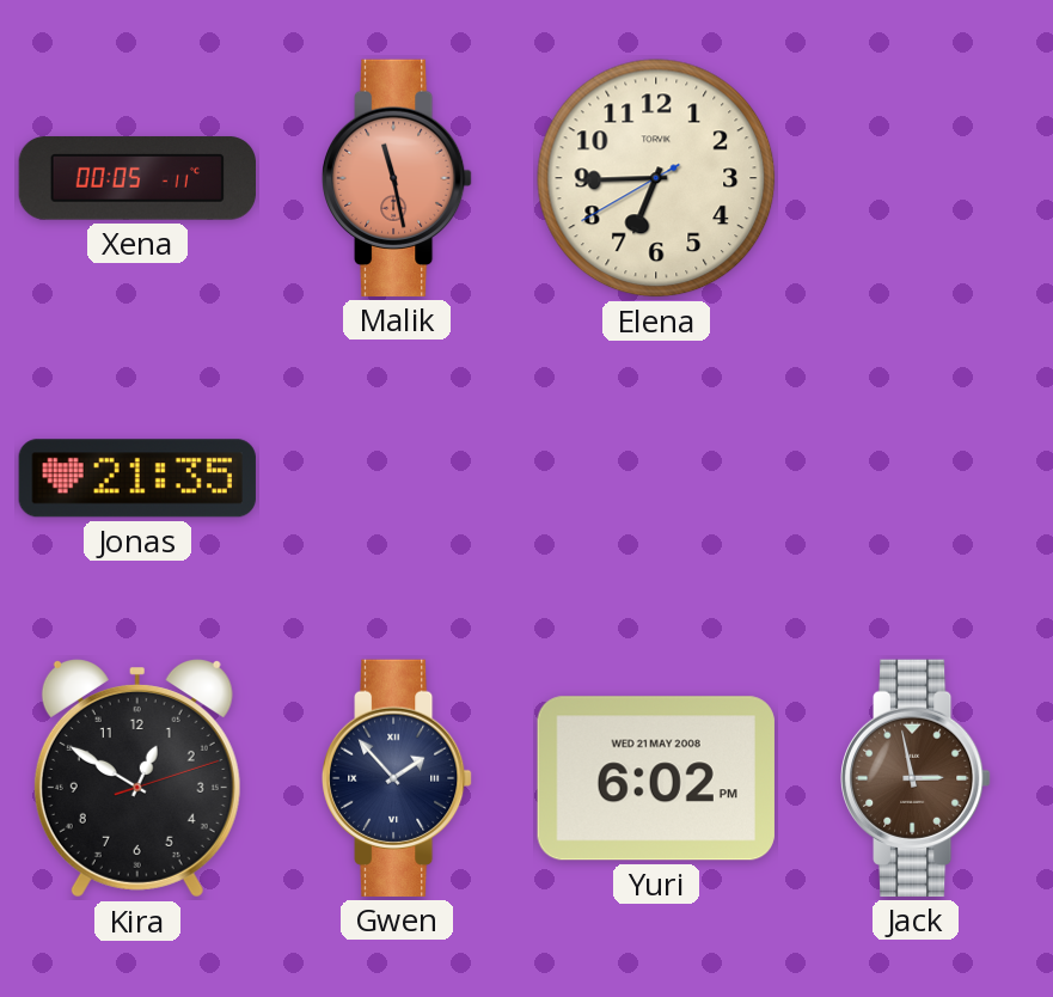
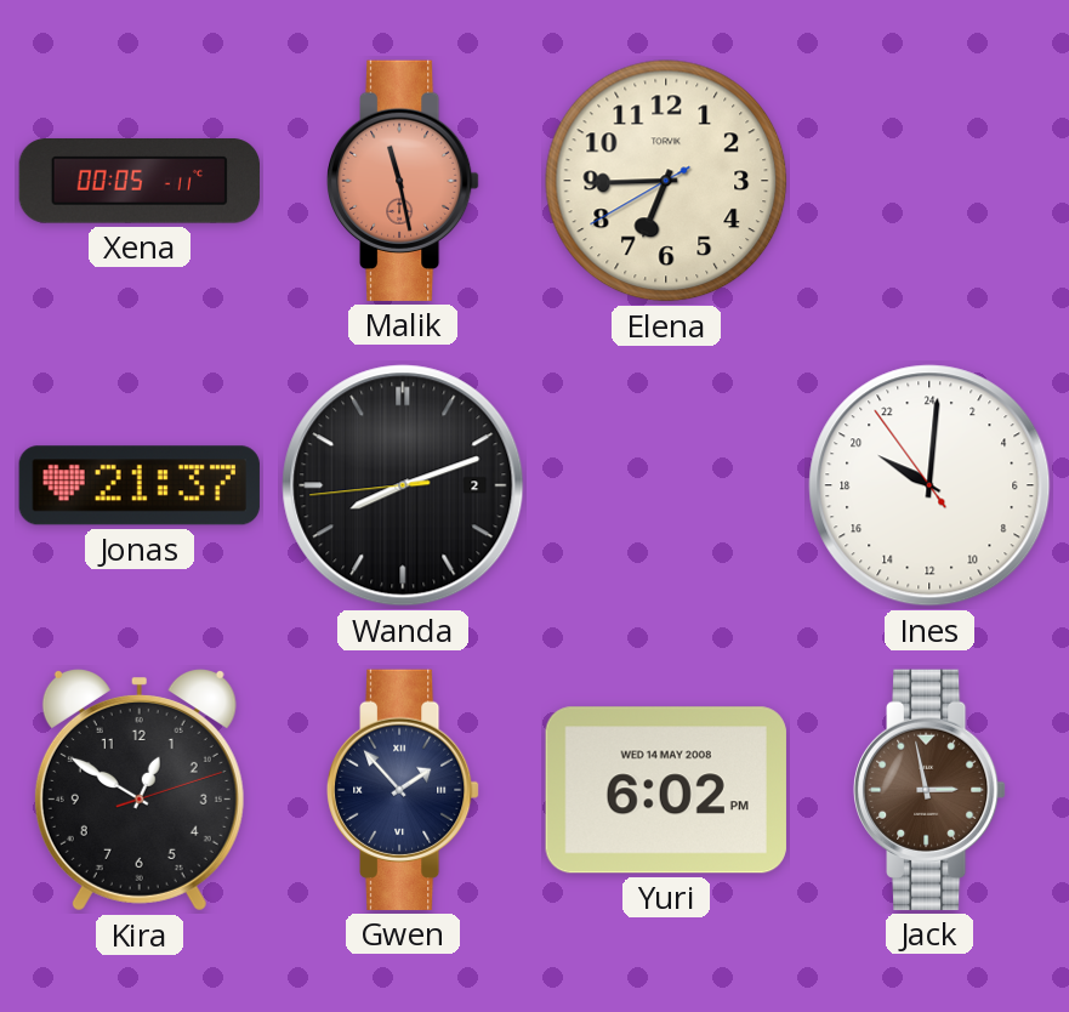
Jonas: 21:35 -> 21:37
Wanda: none -> 8:11
Ines: none -> 20:00
Yuri date: WED 21 MAY 2008 -> WED 14 MAY 2008
